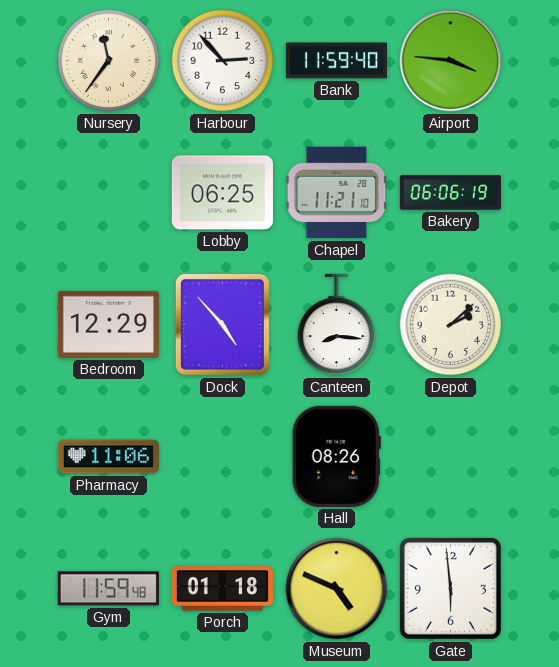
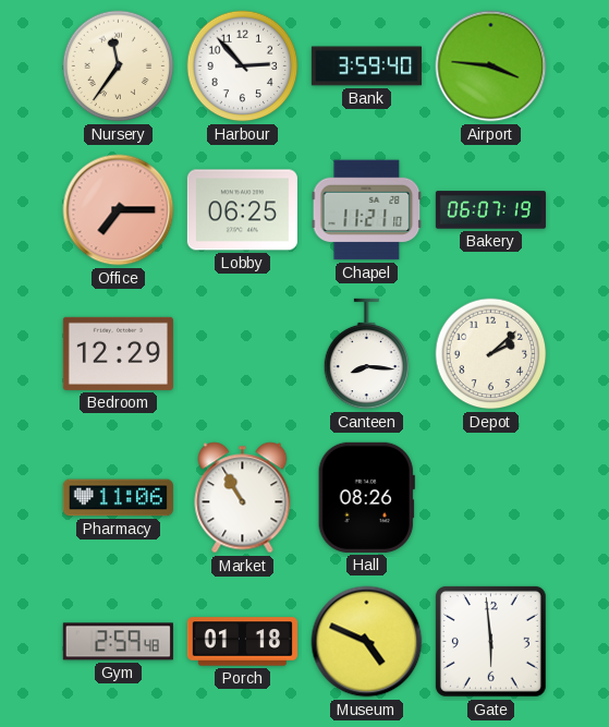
Bank: 11:59 -> 3:59
Office: none -> 7:15
Bakery: 06:06 -> 06:07
Dock: 4:53 -> none
Market: none -> 10:55
Gym: 11:59 -> 2:59
